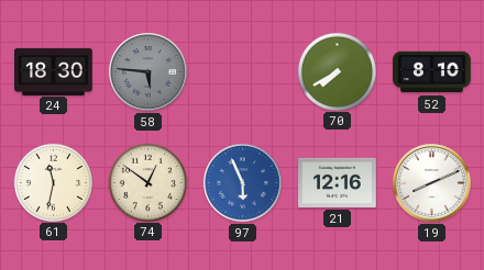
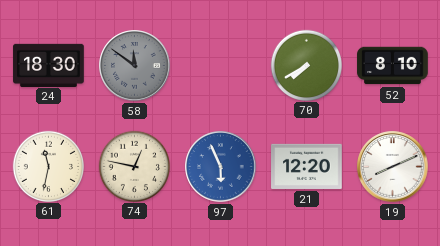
58: 5:46 -> 11:51
74: 12:51 -> 12:47
21: 12:16 -> 12:20
